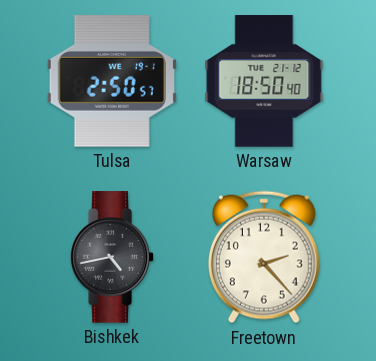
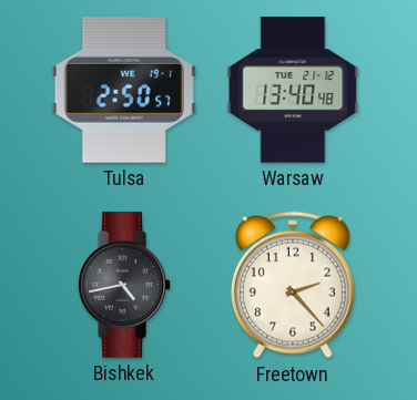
Warsaw: 18:50 -> 13:40
